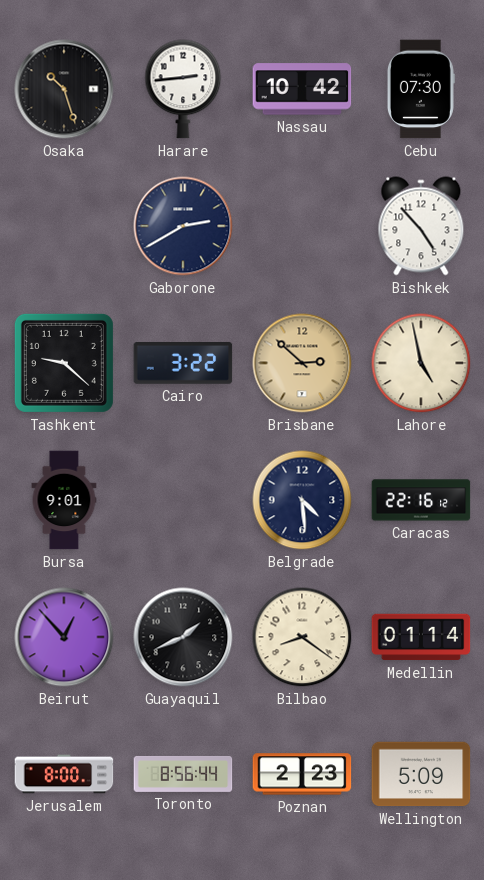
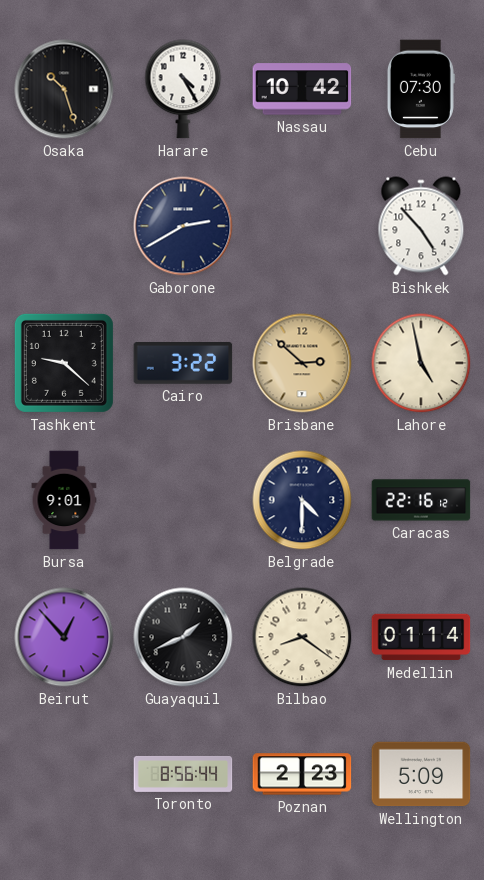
Harare: 2:44 -> 4:25
Belgrade: 4:29 -> 4:30
Jerusalem: 8:00 -> none
